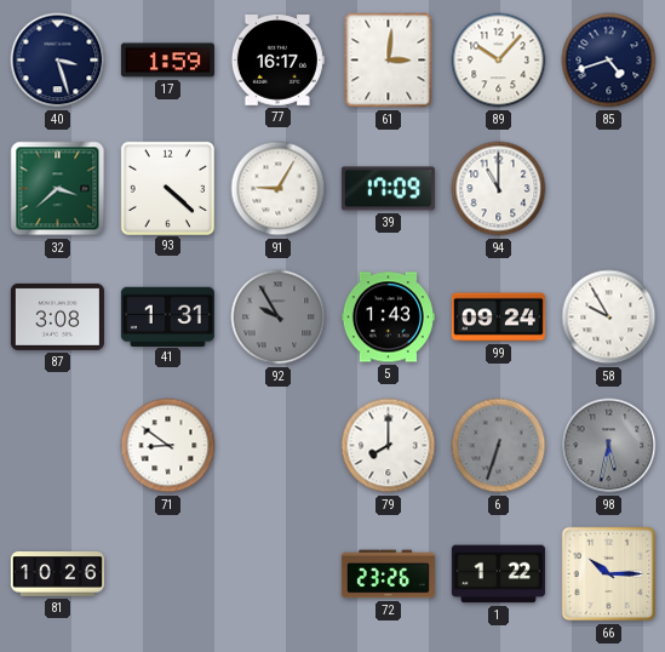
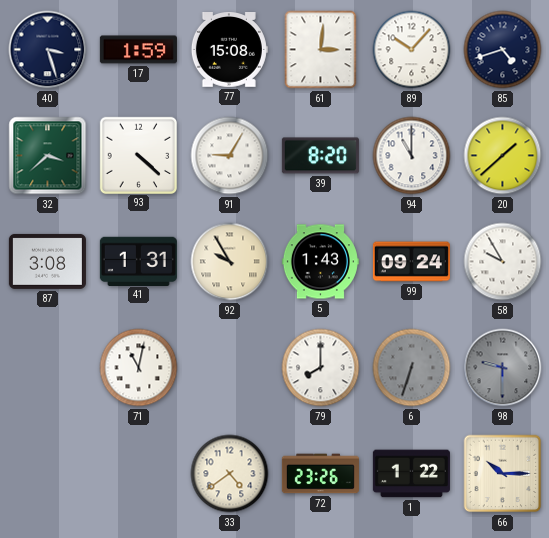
77: 16:17 -> 15:08
39: 17:09 -> 8:20
20: none -> 1:38
92 dial: grey -> cream
71: 8:51 -> 11:02
98: 5:32 -> 9:30
81: 10:26 -> none
33: none -> 4:39
